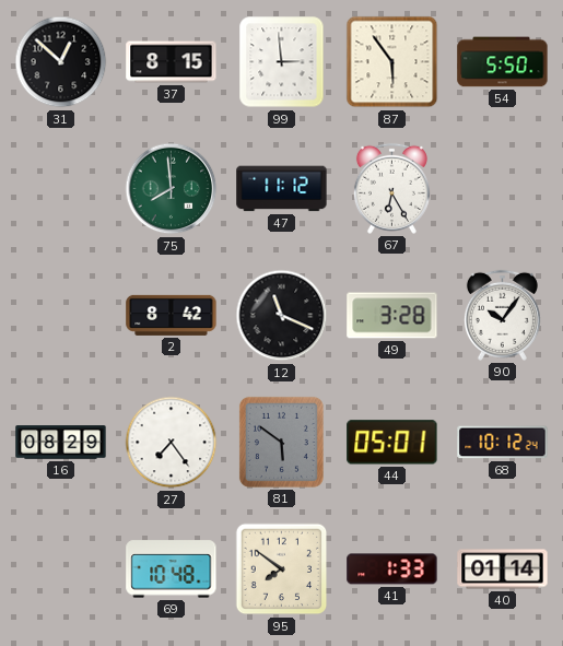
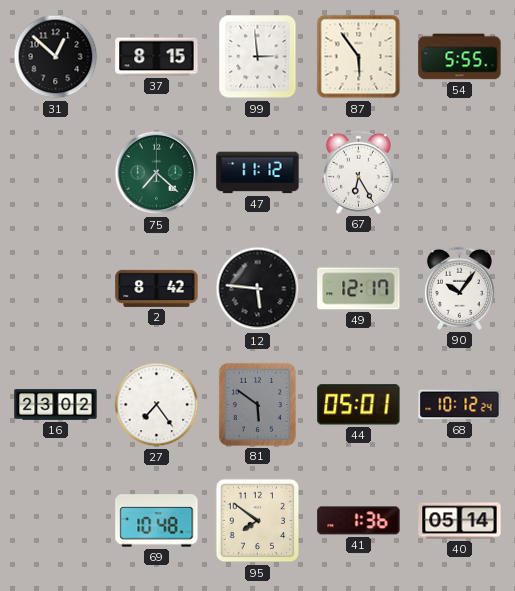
54: 5:50 -> 5:55
75: 7:59 -> 7:22
12: 11:19 -> 5:46
49: 3:28 -> 12:17
16: 08:29 -> 23:02
41: 1:33 -> 1:36
40: 01:14 -> 05:14
